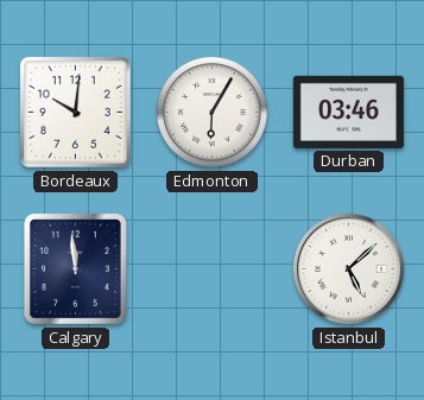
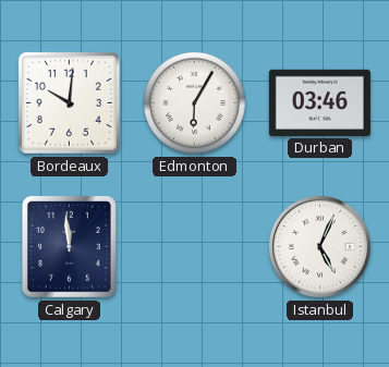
Istanbul: 5:08 -> 5:04
